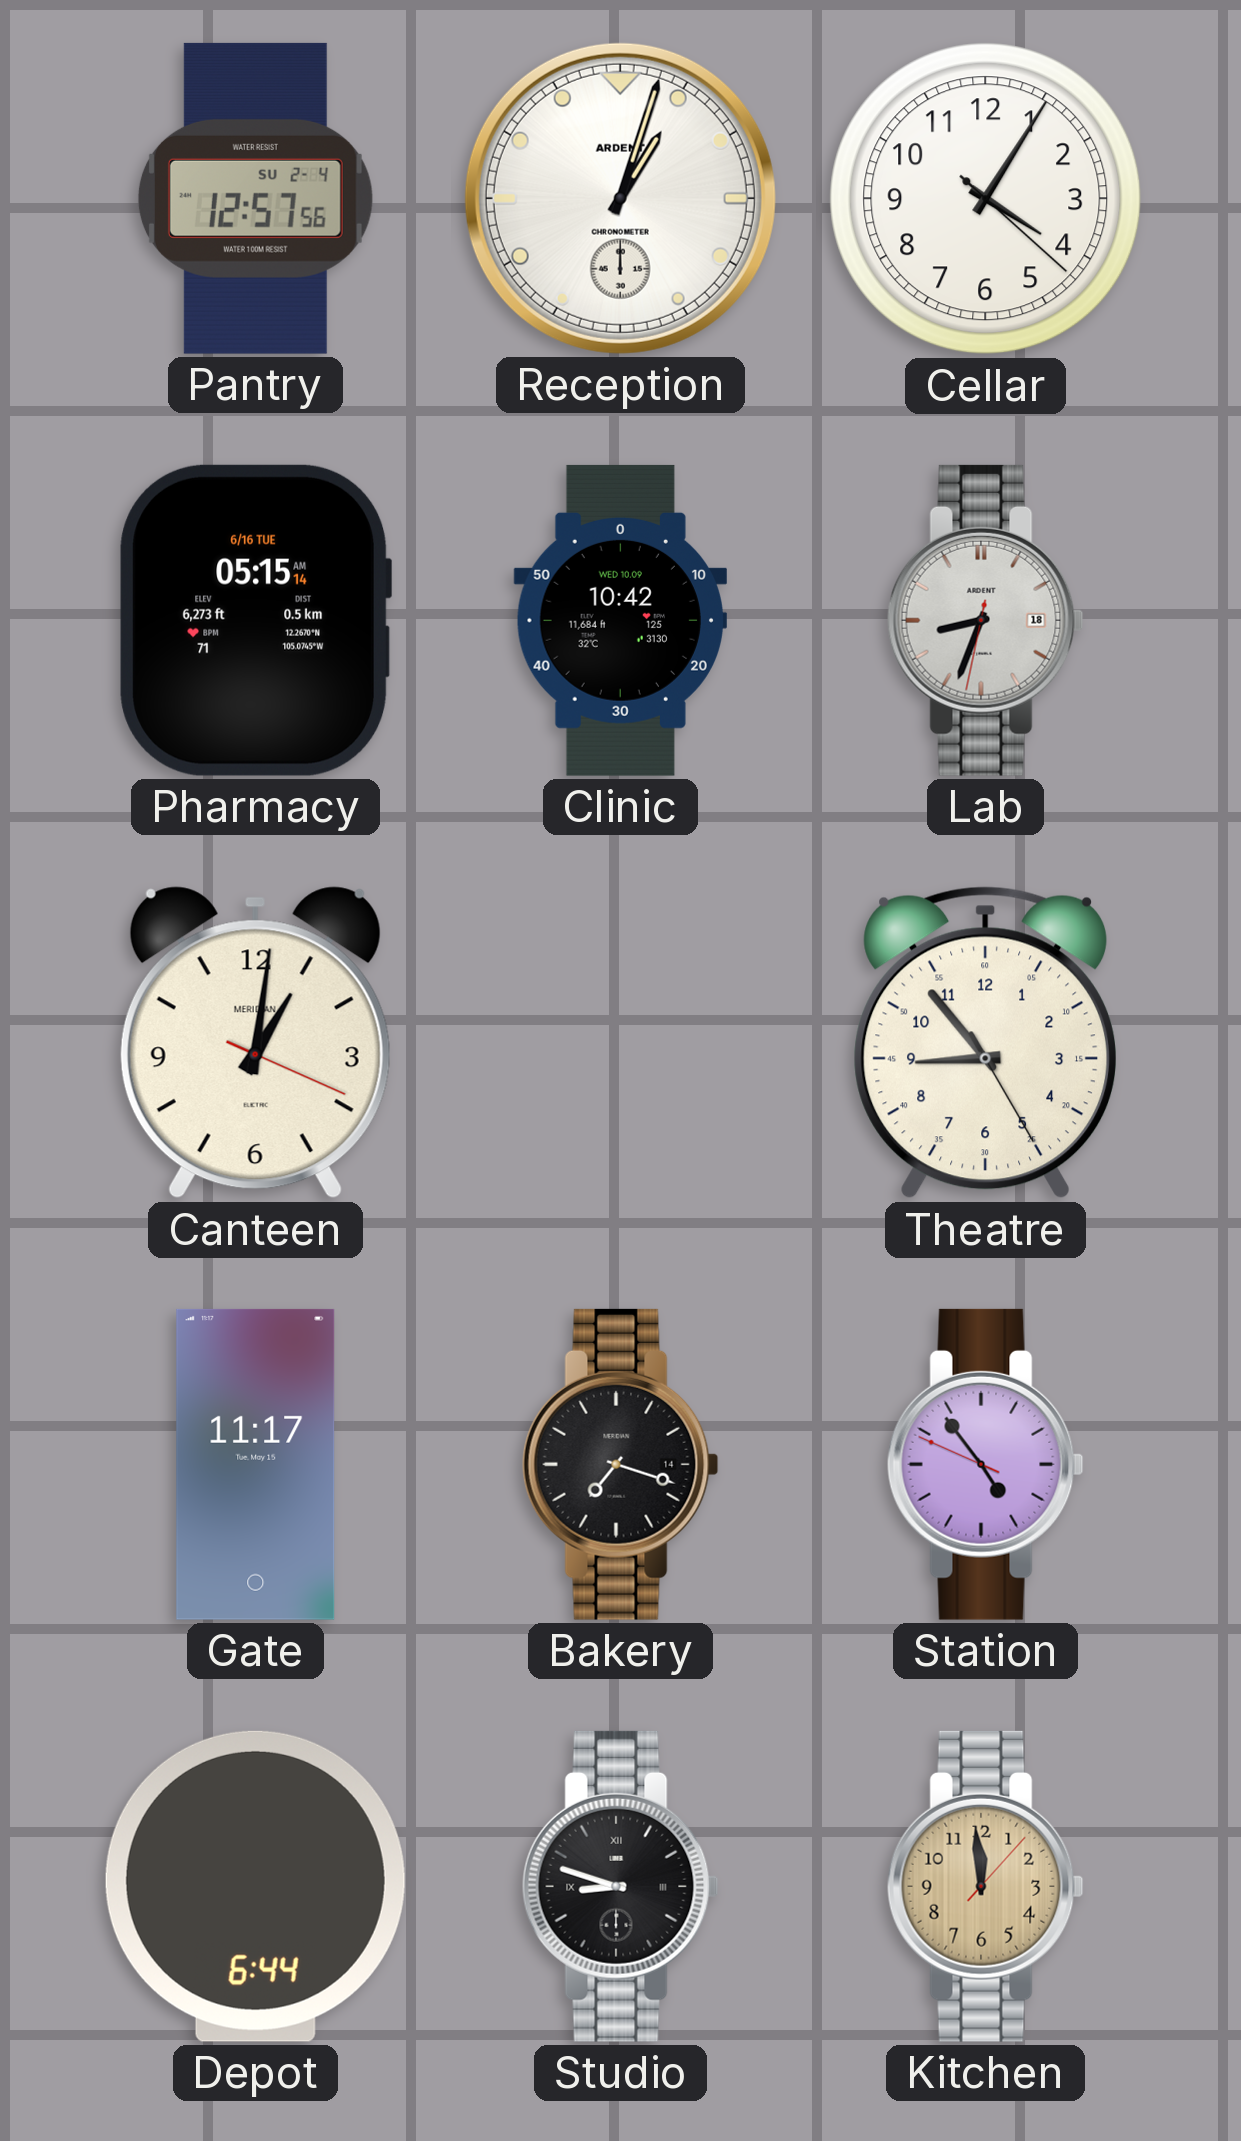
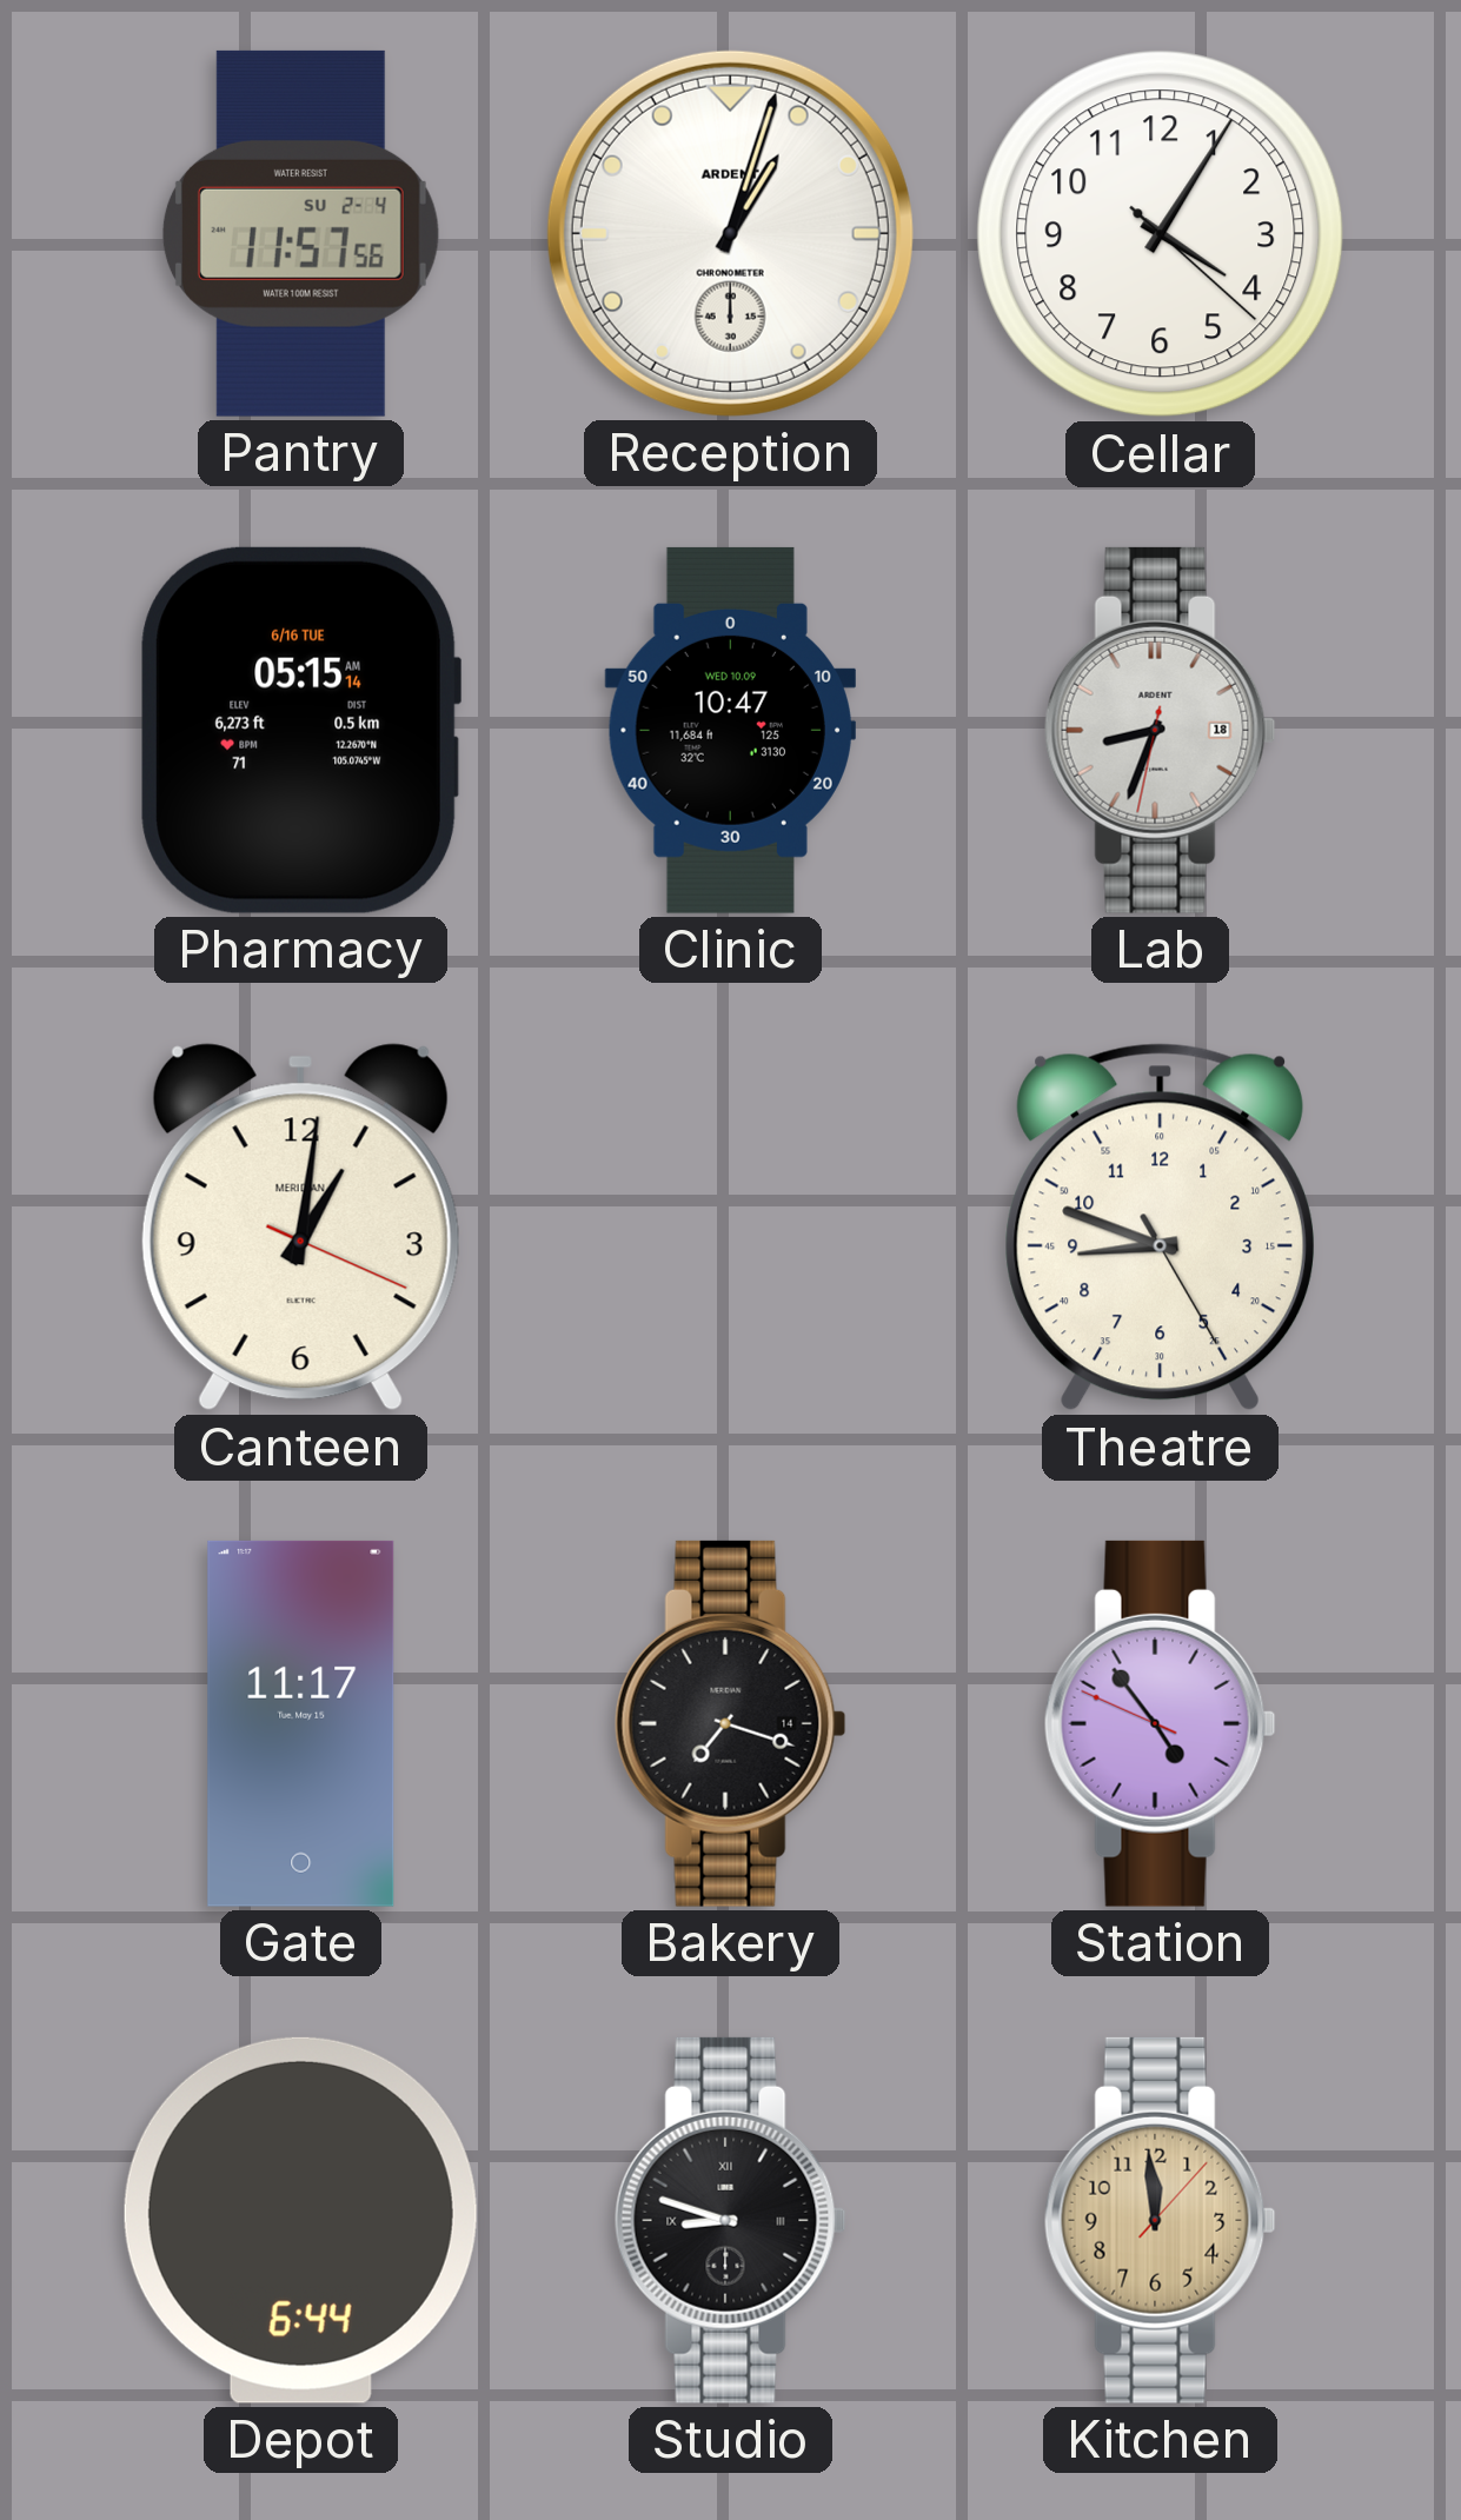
Pantry: 12:57 -> 11:57
Clinic: 10:42 -> 10:47
Theatre: 8:53 -> 8:48
